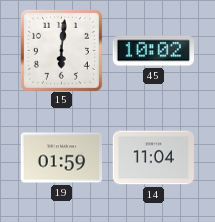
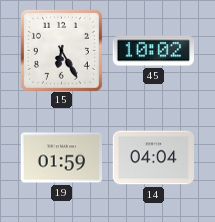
15: 6:01 -> 6:25
14: 11:04 -> 04:04
